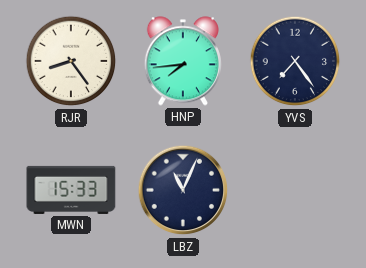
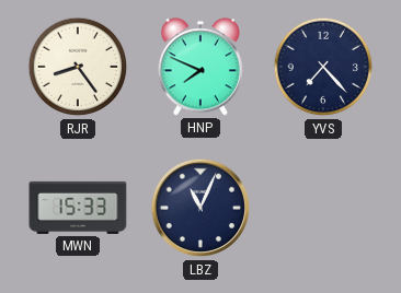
HNP: 7:44 -> 7:49
YVS: 7:24 -> 7:23
